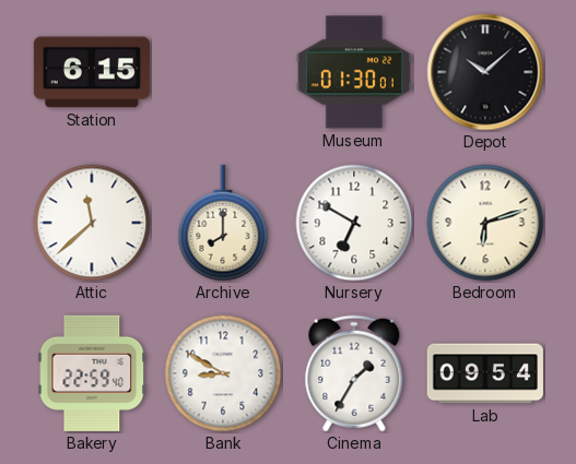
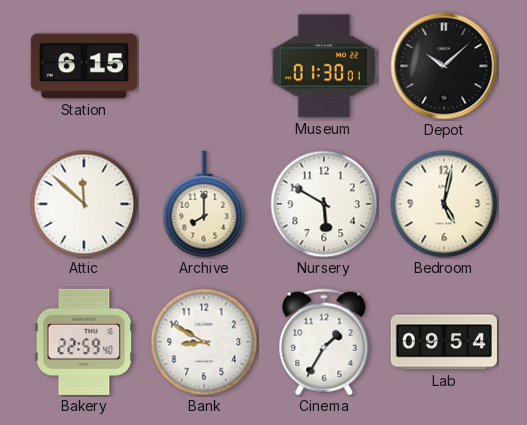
Attic: 11:38 -> 11:52
Nursery: 6:50 -> 5:50
Bedroom: 6:12 -> 5:02
